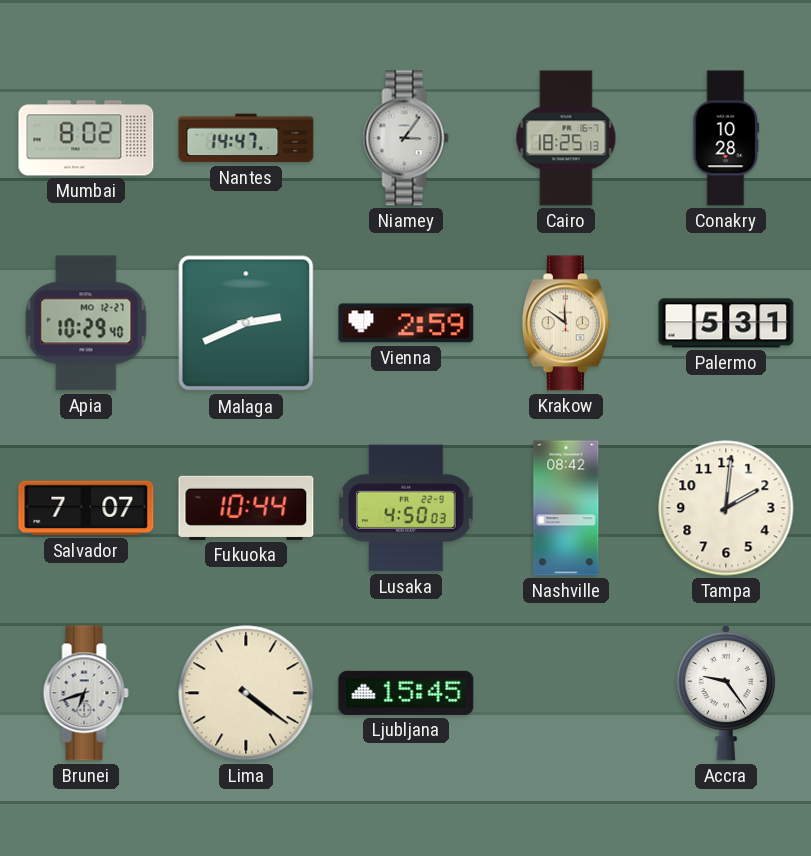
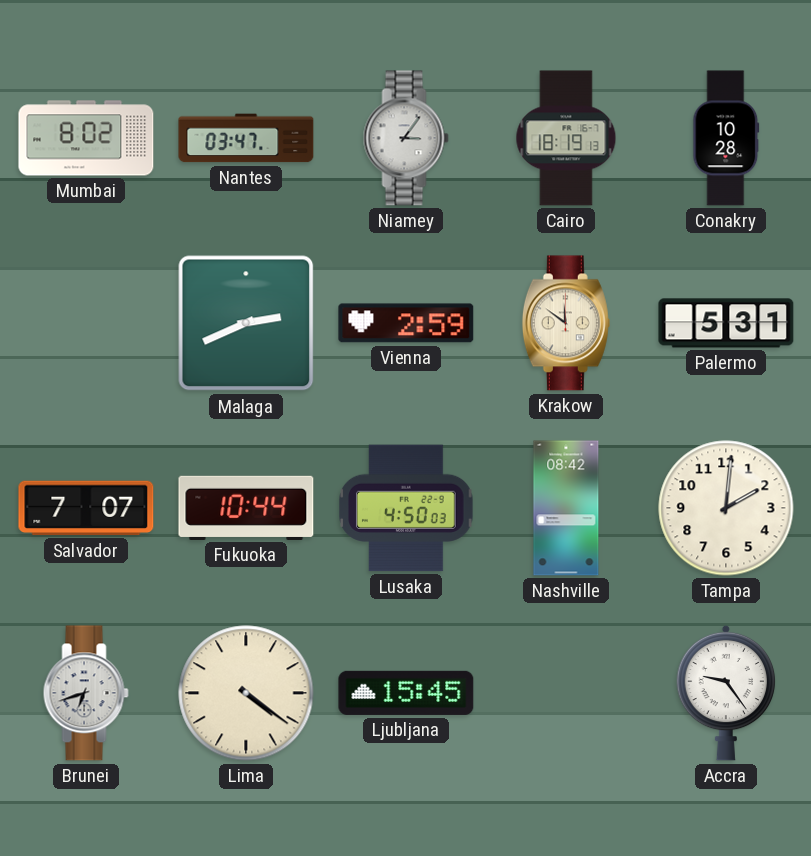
Nantes: 14:47 -> 03:47
Cairo: 18:25 -> 18:19
Apia: 10:29 -> none
